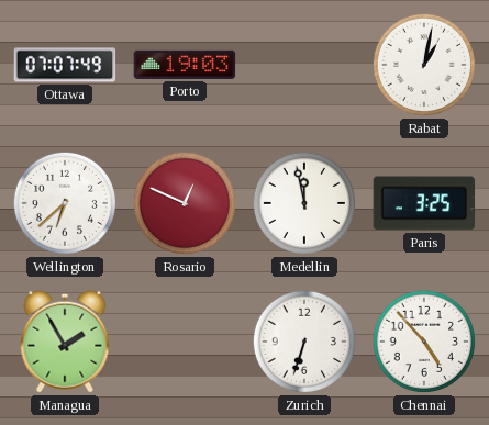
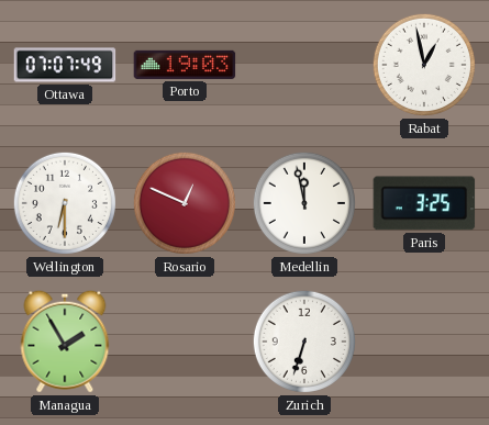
Rabat: 1:02 -> 12:58
Wellington: 6:38 -> 6:30
Chennai: 4:53 -> none
